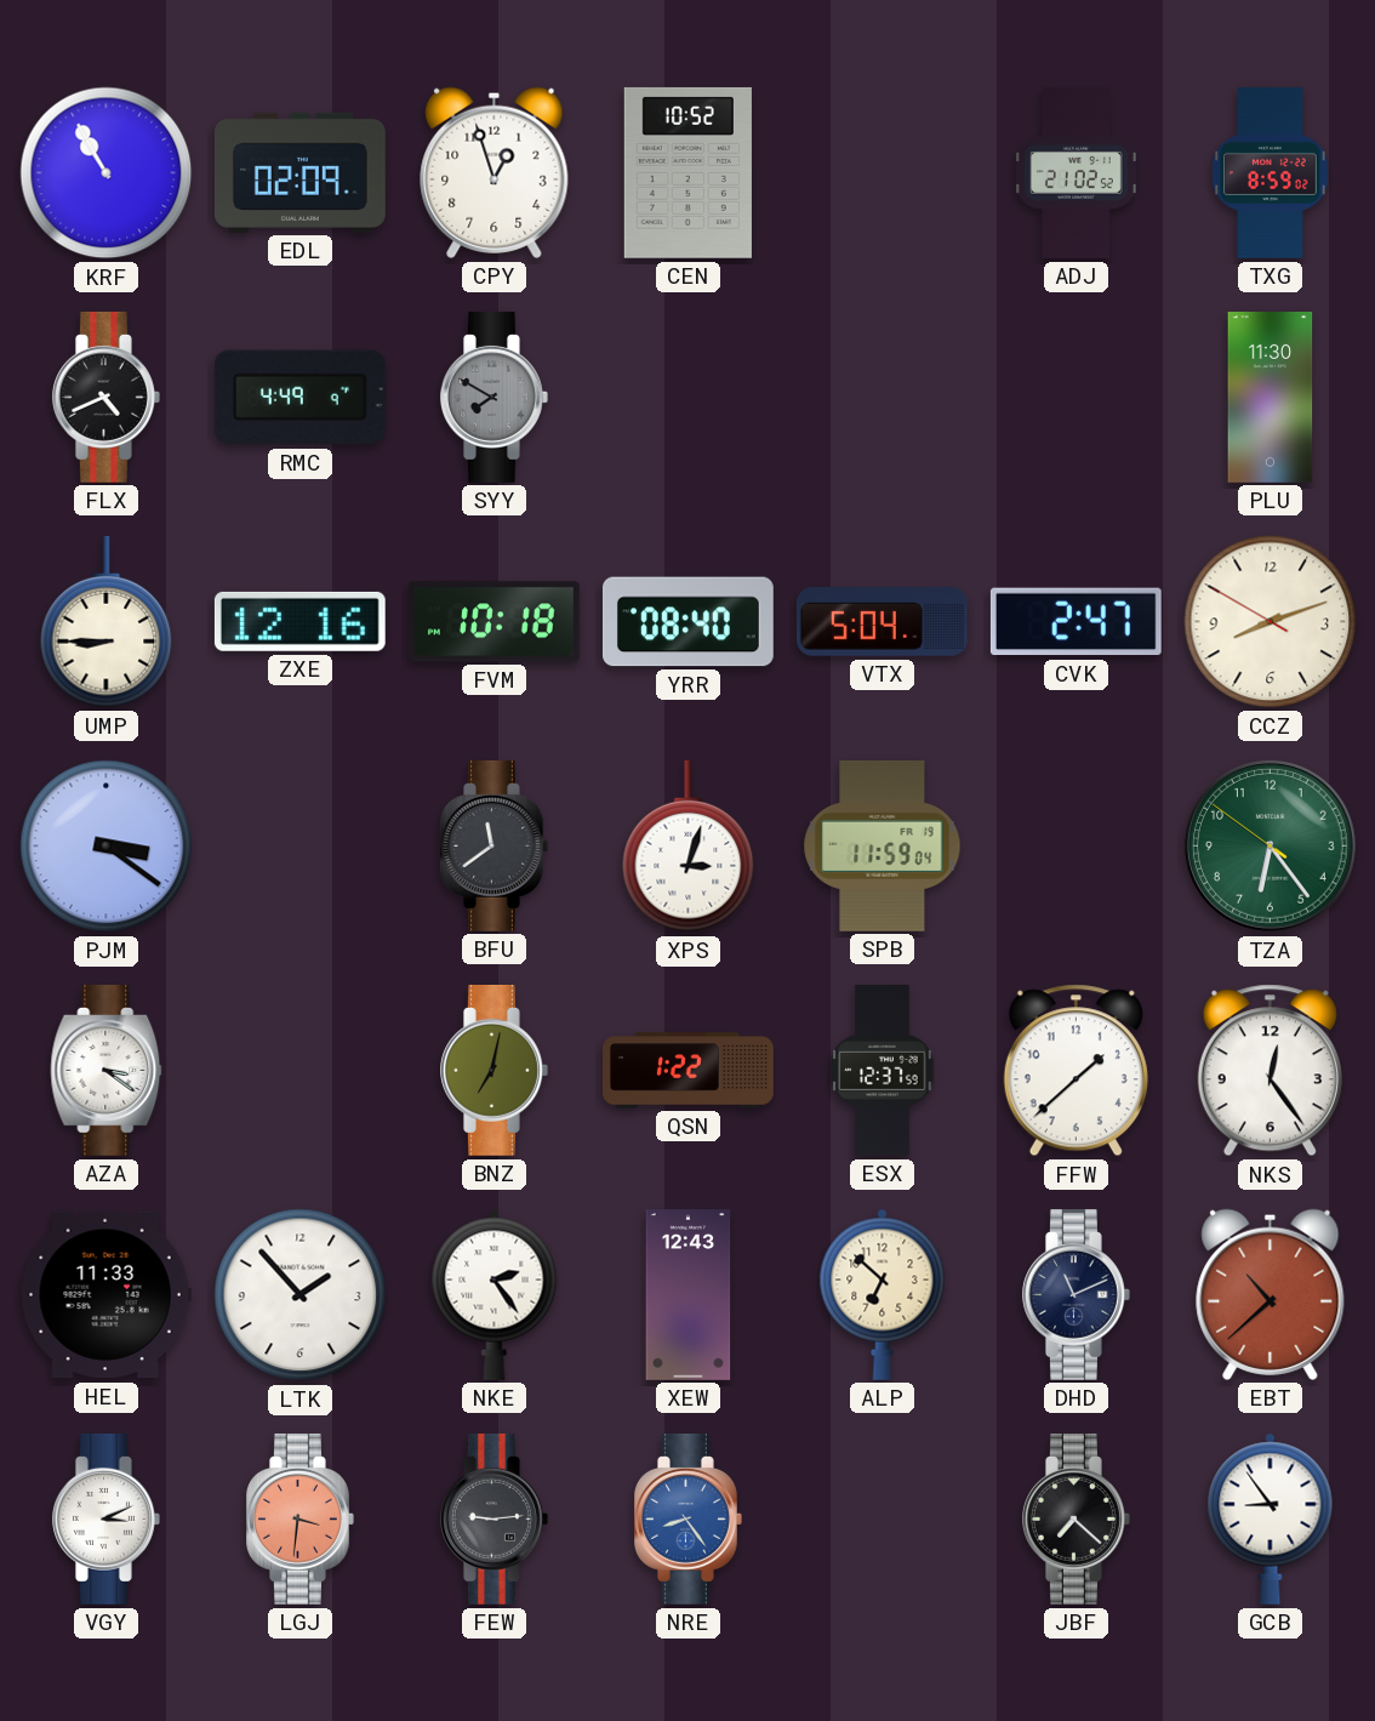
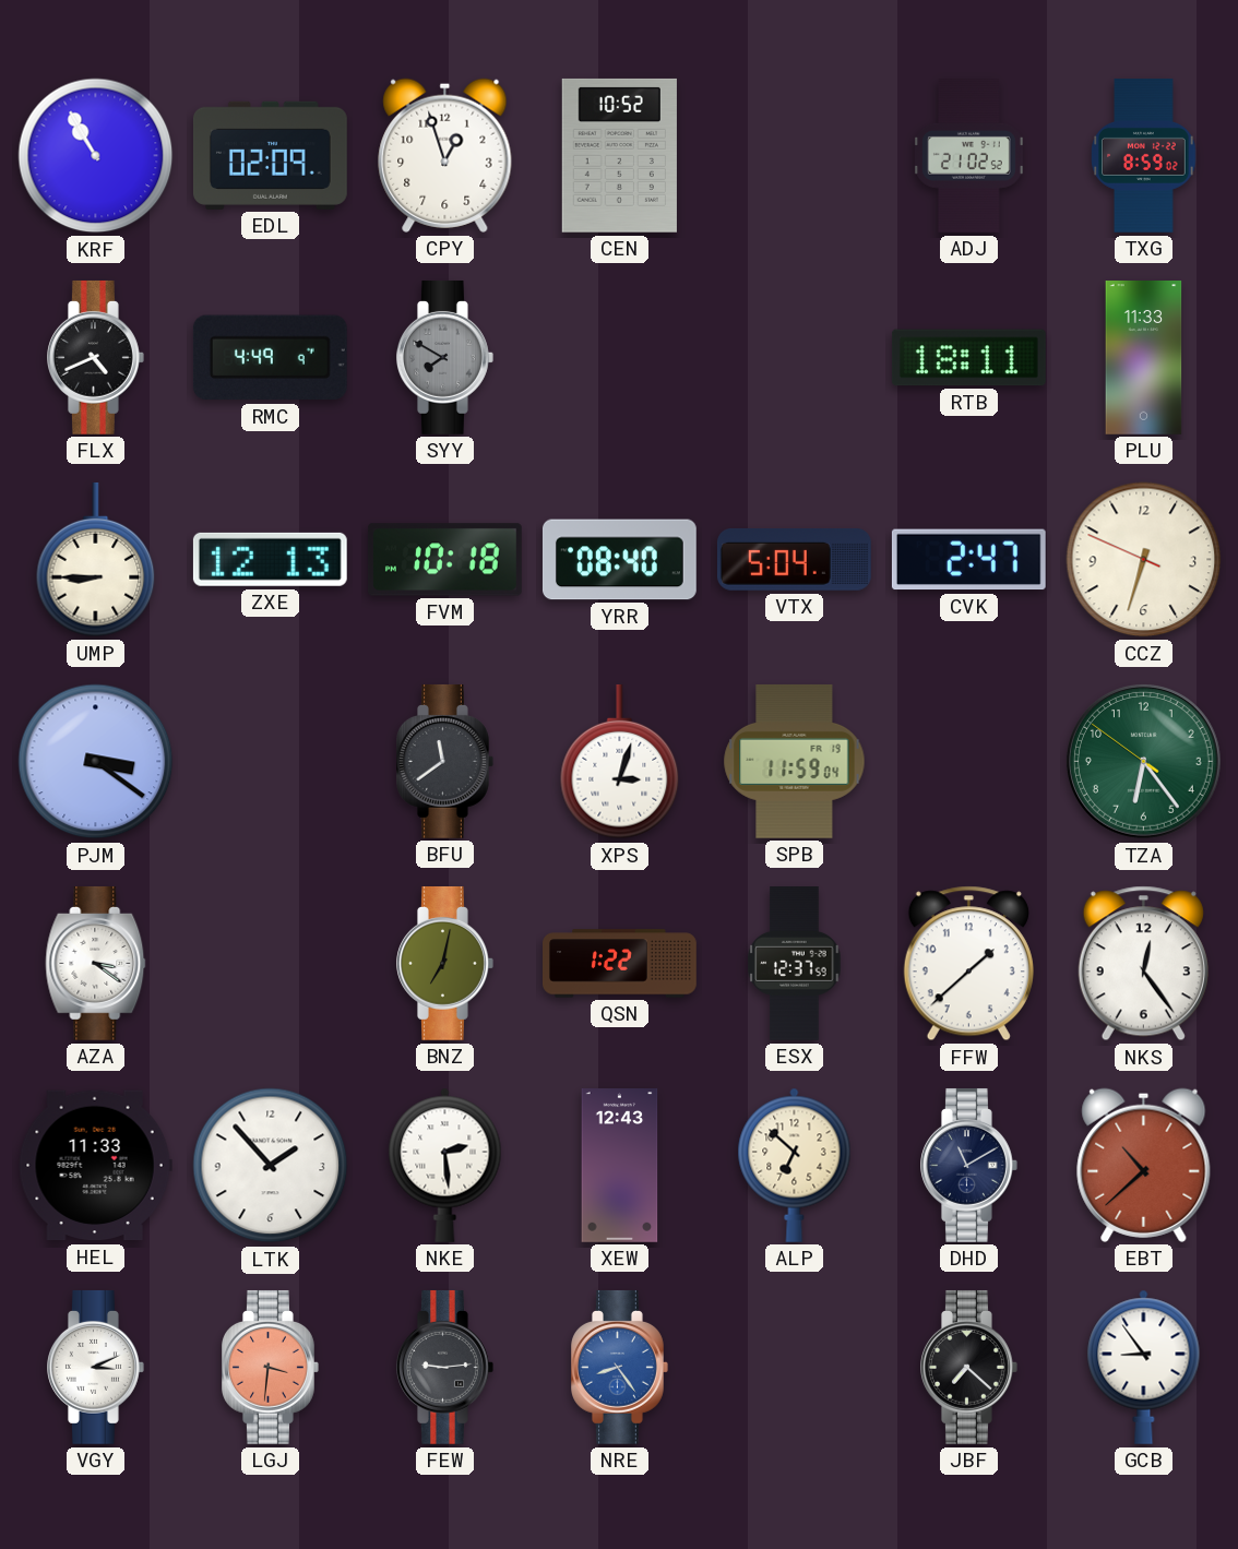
RTB: none -> 18:11
PLU: 11:30 -> 11:33
ZXE: 12:16 -> 12:13
CCZ: 8:11 -> 6:32
NKE: 2:24 -> 2:29
DHD: 11:11 -> 11:10
